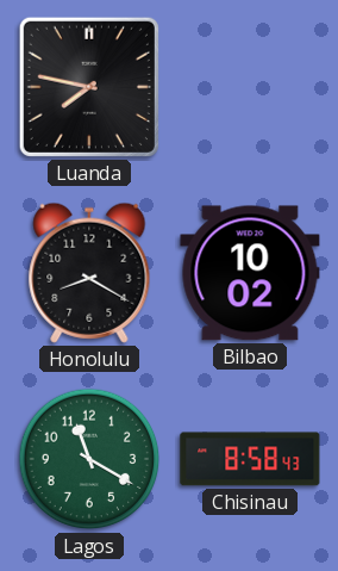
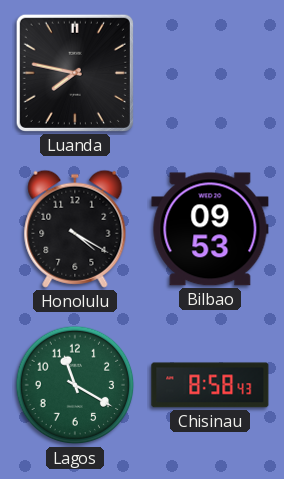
Honolulu: 8:20 -> 4:20
Bilbao: 10:02 -> 09:53
